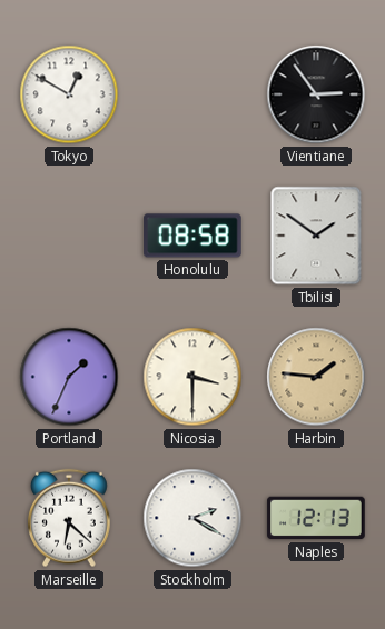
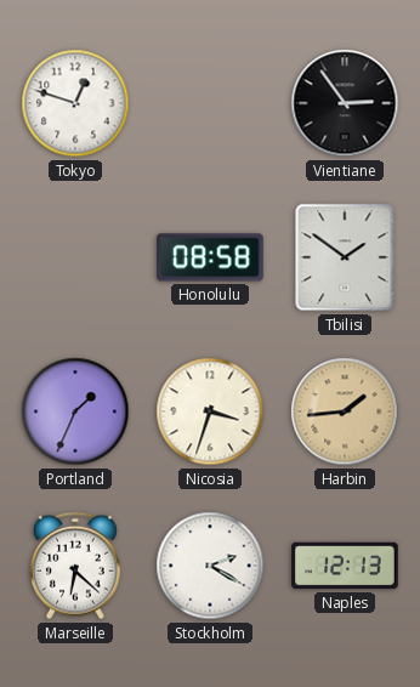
Tokyo: 12:50 -> 12:48
Nicosia: 3:30 -> 3:33
Harbin: 1:46 -> 1:44
